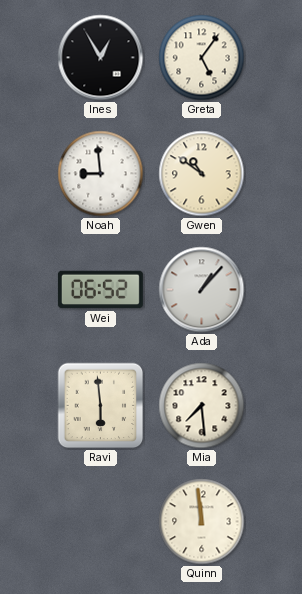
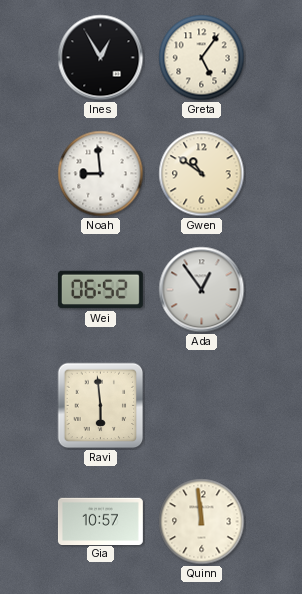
Ada: 1:07 -> 12:54
Mia: 7:29 -> none
Gia: none -> 10:57
